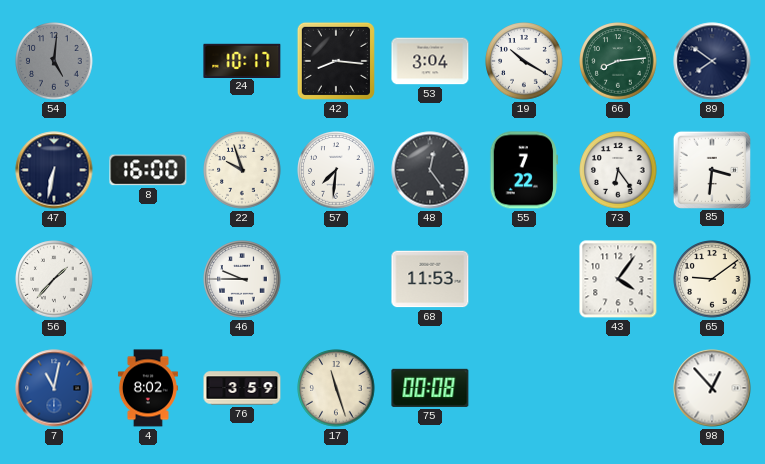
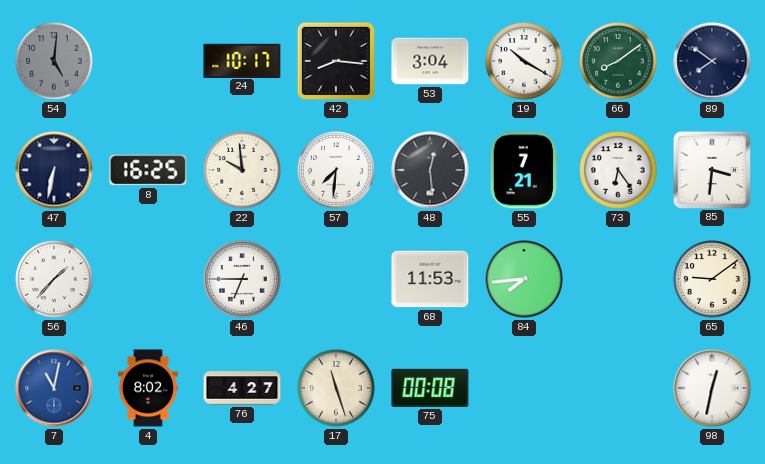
66: 8:14 -> 8:09
8: 16:00 -> 16:25
22: 9:57 -> 9:59
48: 12:24 -> 12:29
55: 7:22 -> 7:21
46: 9:45 -> 6:45
84: none -> 7:44
43: 4:06 -> none
76: 3:59 -> 4:27
98: 12:53 -> 12:32
